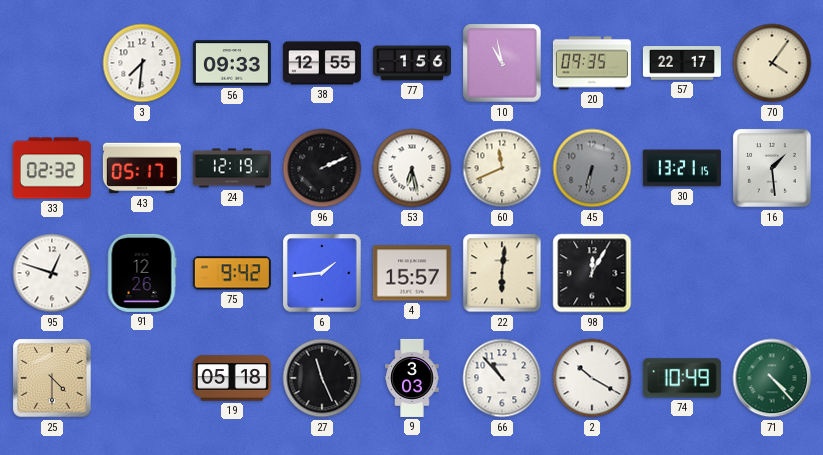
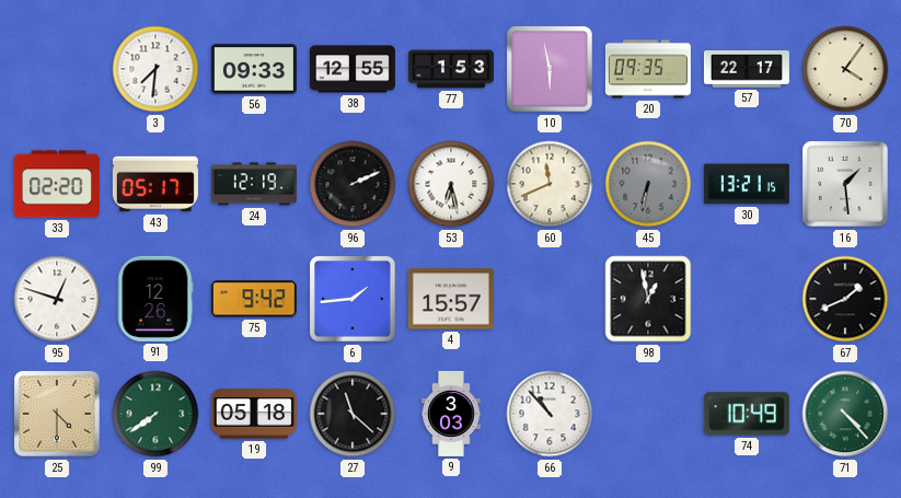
77: 1:56 -> 1:53
10: 10:58 -> 5:58
33: 02:32 -> 02:20
22: 6:01 -> none
98: 12:05 -> 12:58
67: none -> 1:41
99: none -> 7:39
27: 11:26 -> 11:22
2: 10:20 -> none
